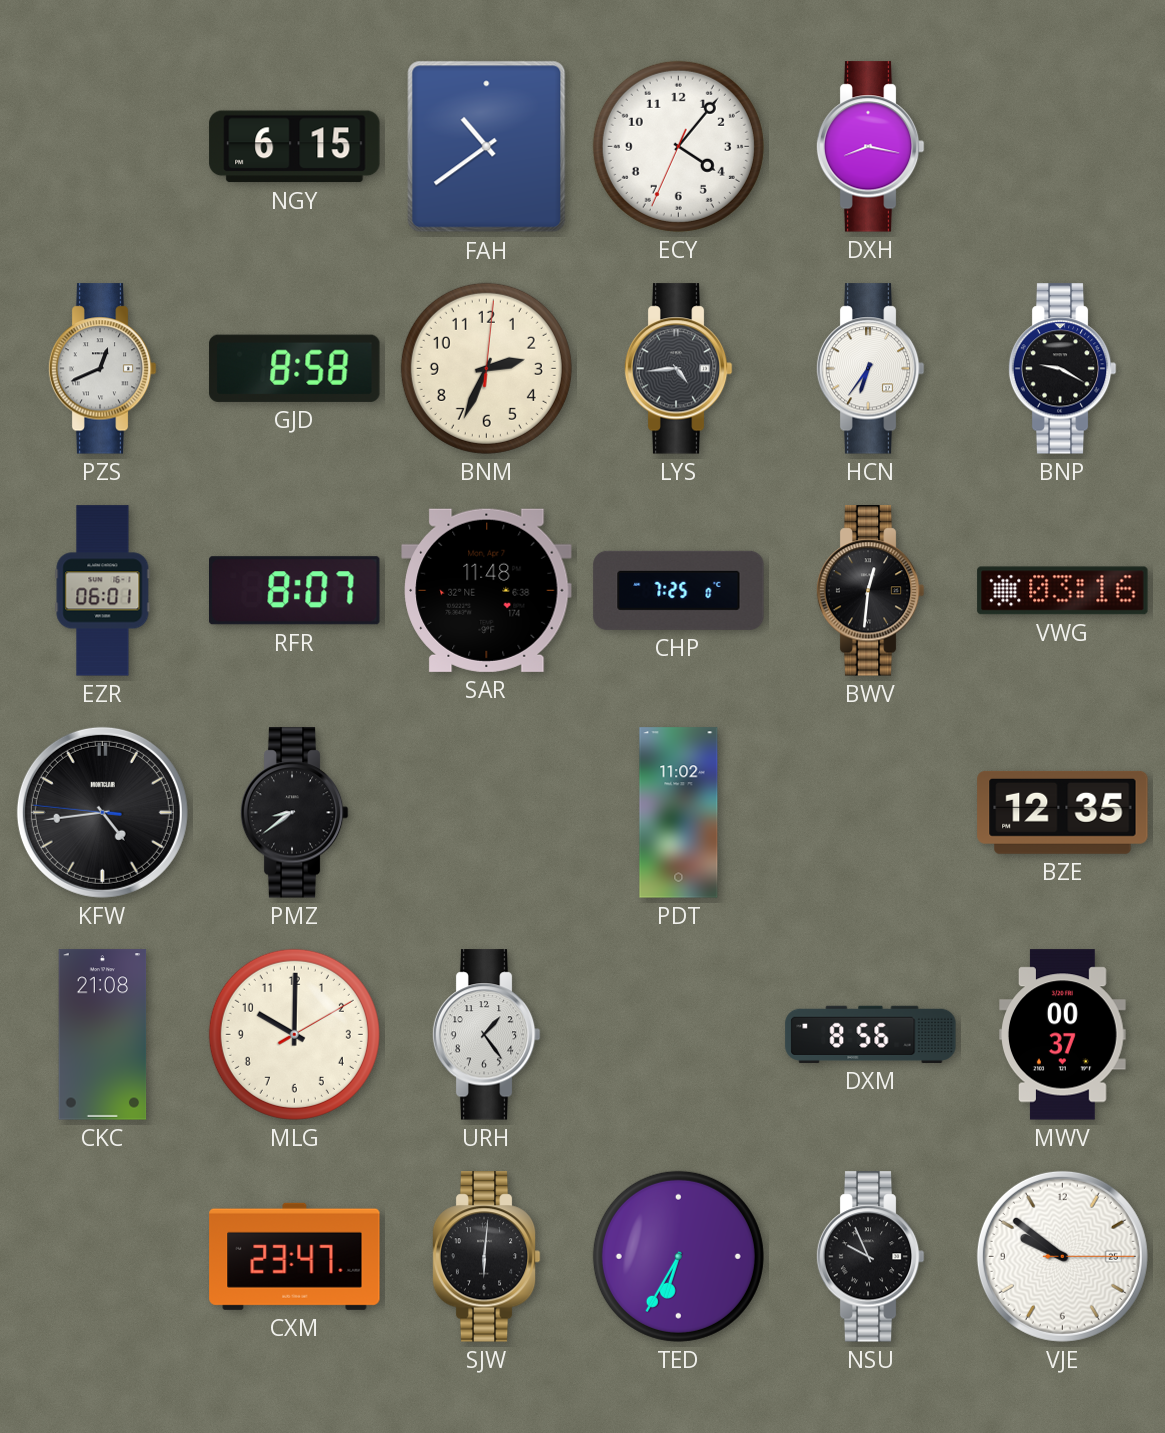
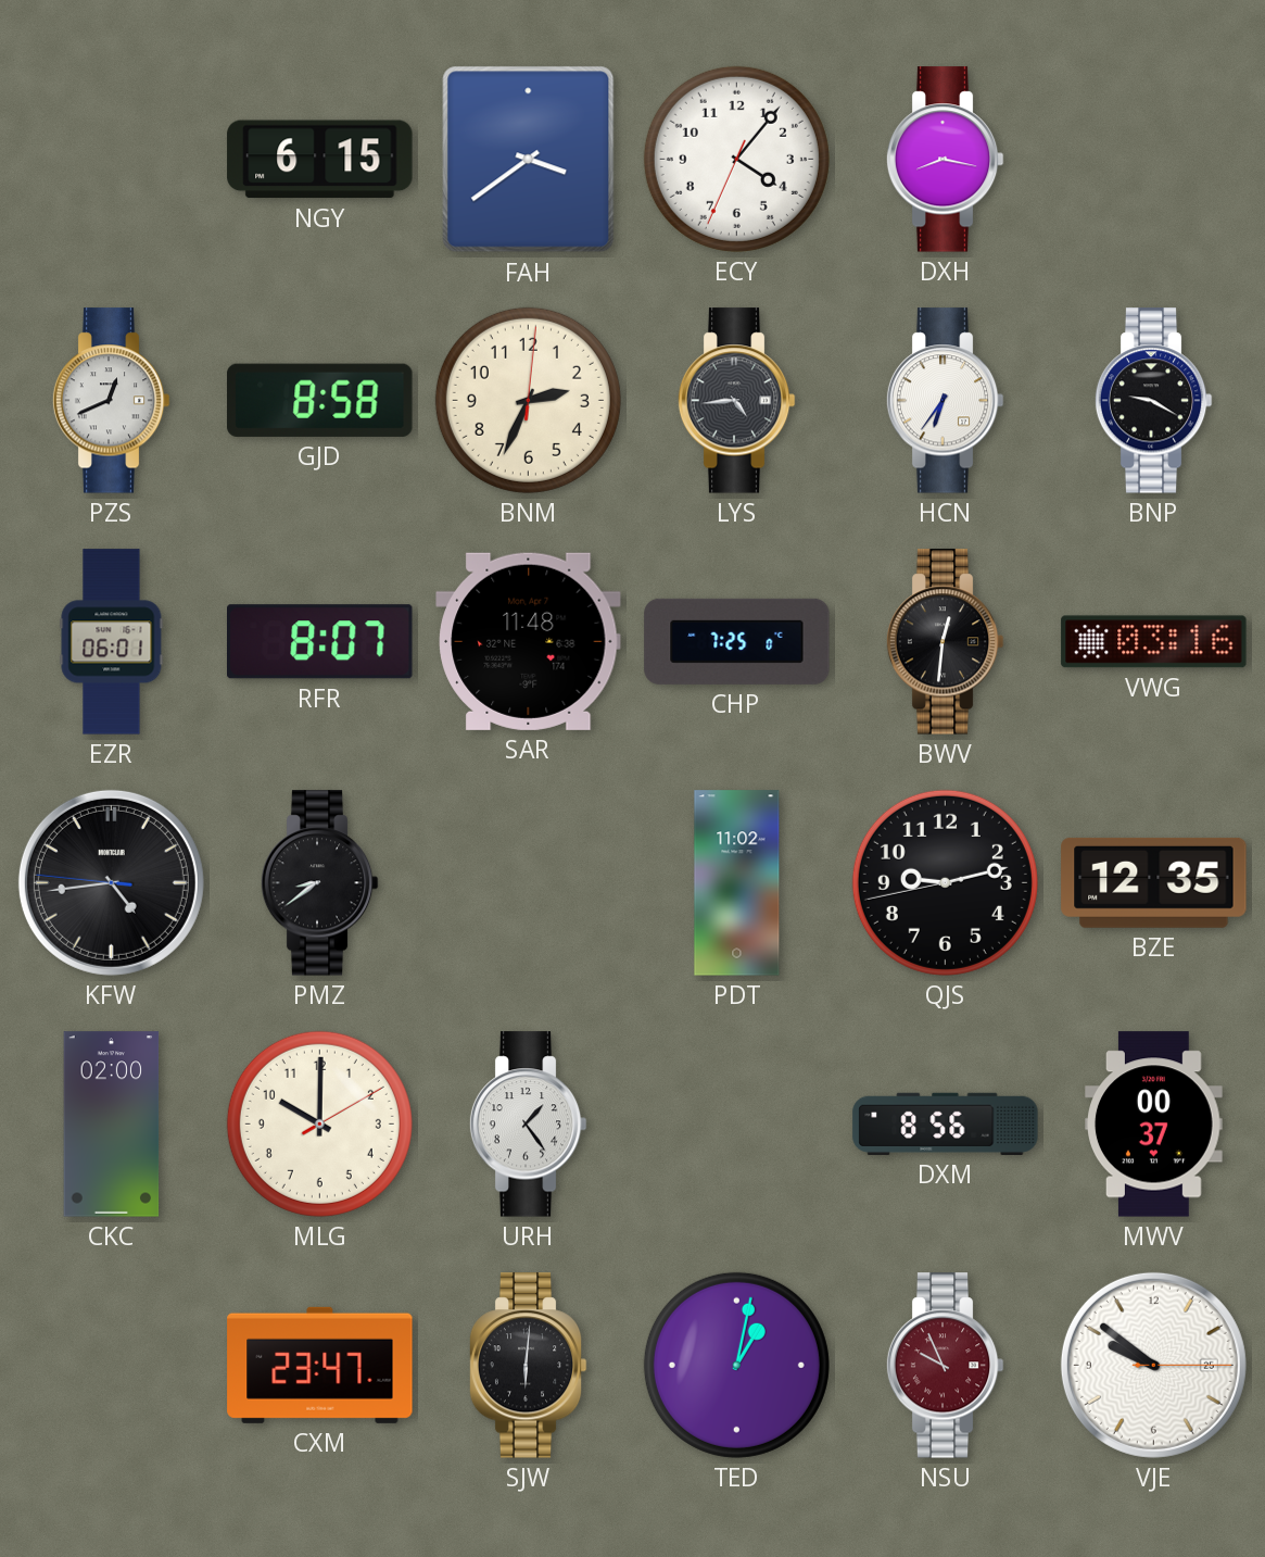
FAH: 10:39 -> 3:39
QJS: none -> 9:12
CKC: 21:08 -> 02:00
TED: 6:35 -> 1:02
NSU dial: black -> burgundy
